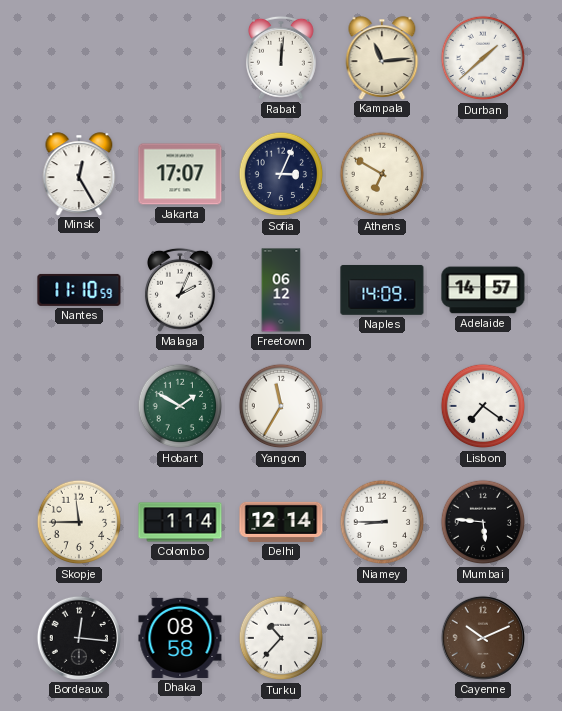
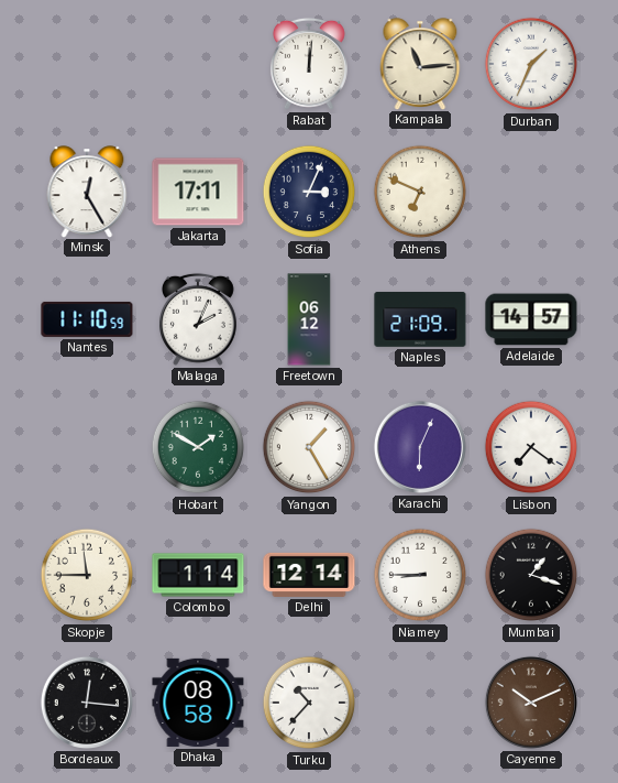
Durban: 1:38 -> 1:34
Jakarta: 17:07 -> 17:11
Athens: 6:50 -> 6:49
Naples: 14:09 -> 21:09
Yangon: 11:35 -> 1:25
Karachi: none -> 6:04
Mumbai: 5:46 -> 1:18
